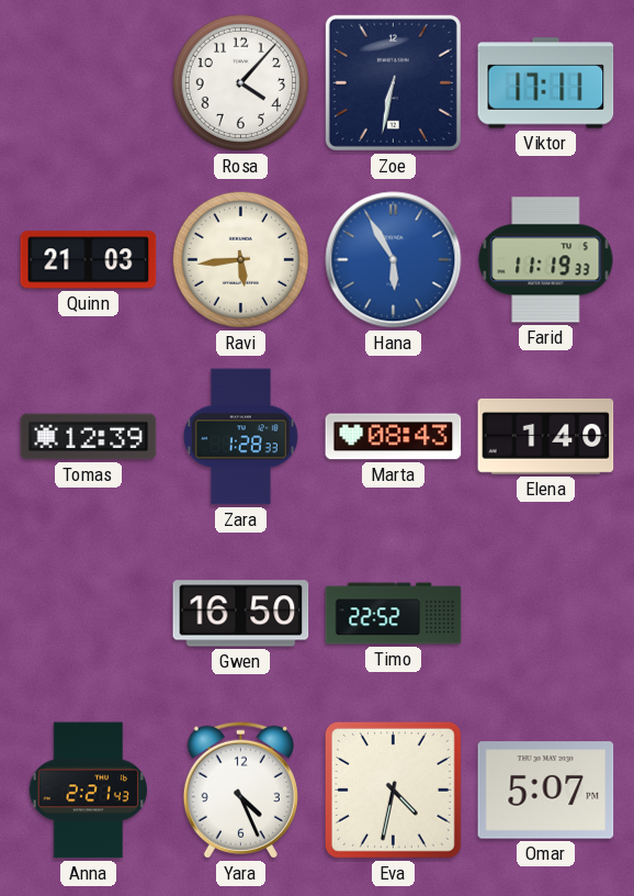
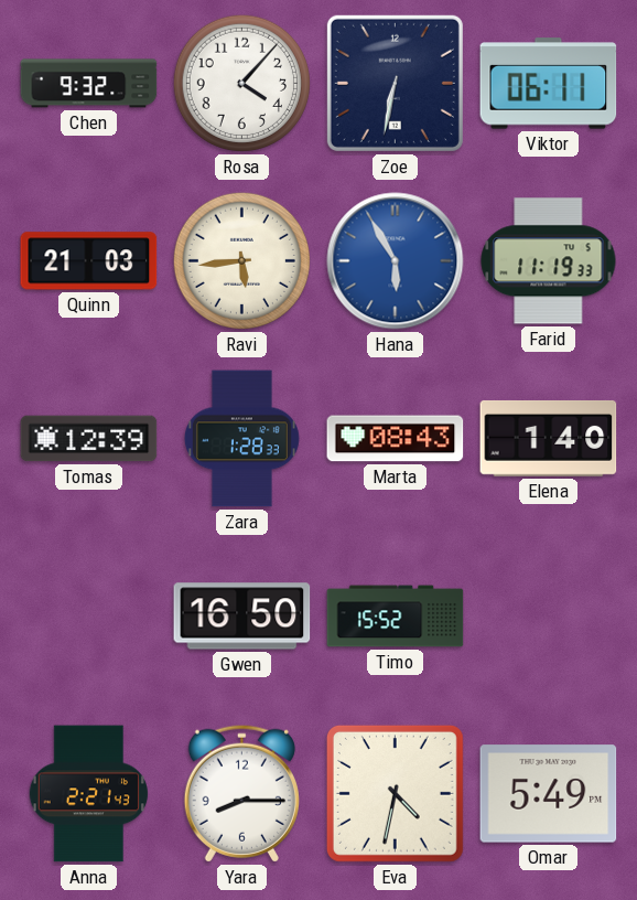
Chen: none -> 9:32
Viktor: 17:11 -> 06:11
Timo: 22:52 -> 15:52
Yara: 4:26 -> 8:15
Omar: 5:07 -> 5:49
